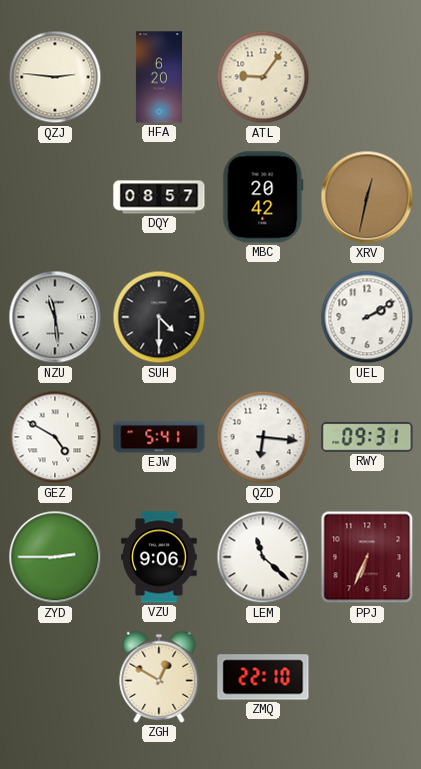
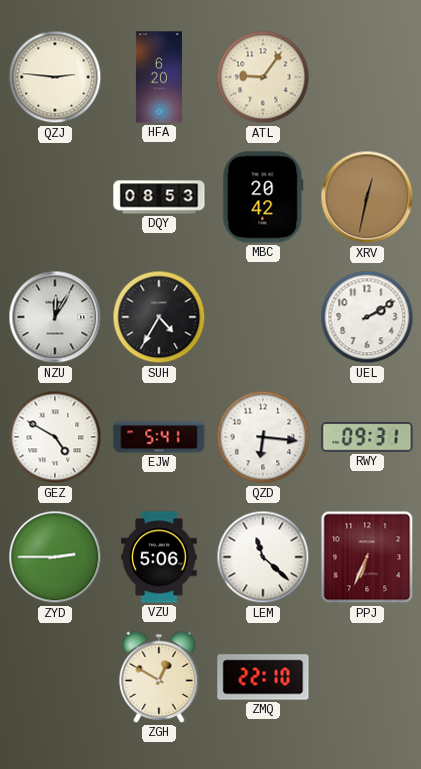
DQY: 08:57 -> 08:53
NZU: 11:29 -> 12:05
SUH: 4:30 -> 4:35
VZU: 9:06 -> 5:06
